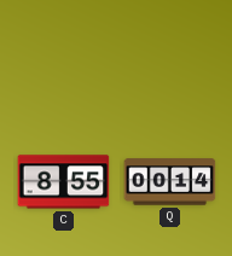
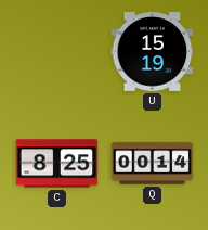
U: none -> 15:19
C: 8:55 -> 8:25
